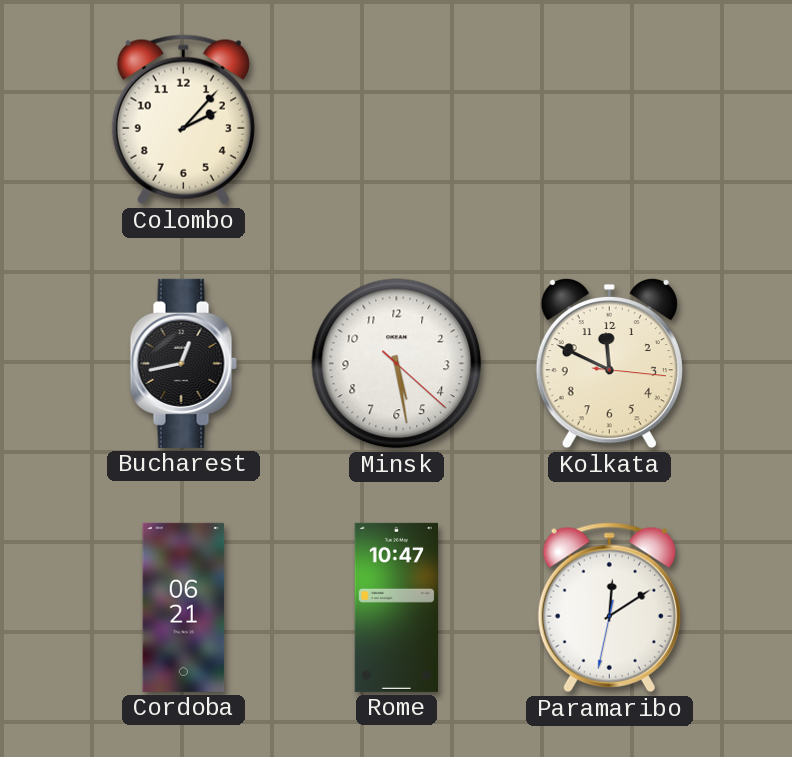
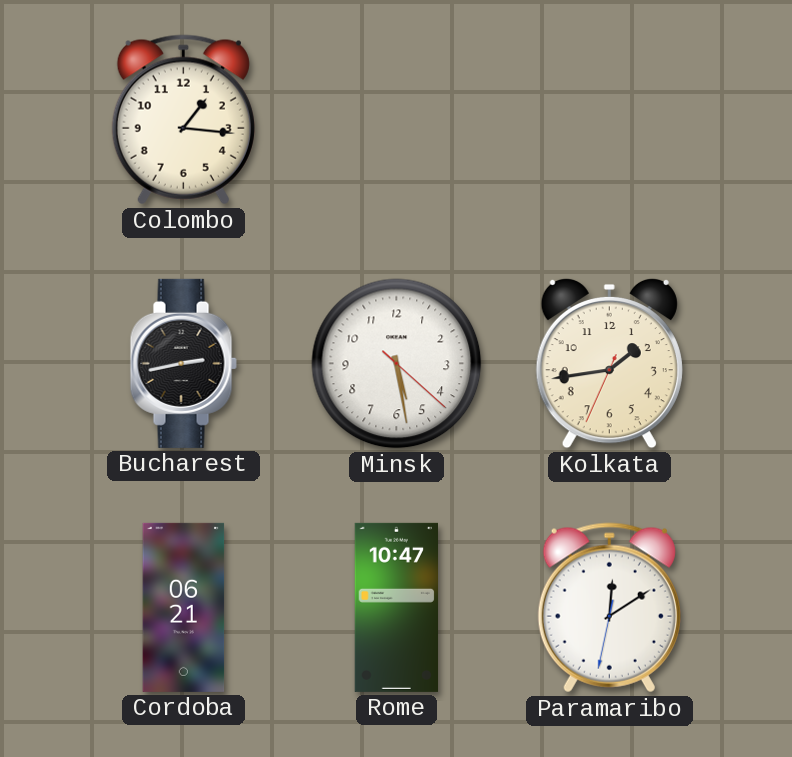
Colombo: 2:07 -> 1:16
Bucharest: 12:43 -> 2:43
Kolkata: 11:49 -> 1:43
